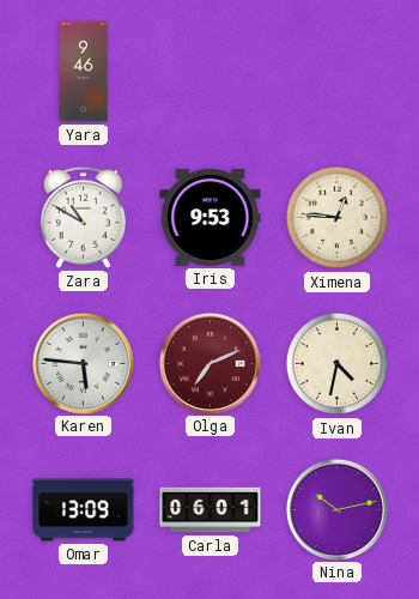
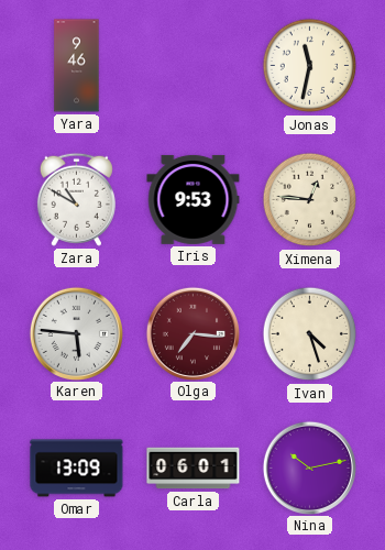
Jonas: none -> 11:32
Olga: 7:11 -> 7:16
Ivan: 4:32 -> 4:27
